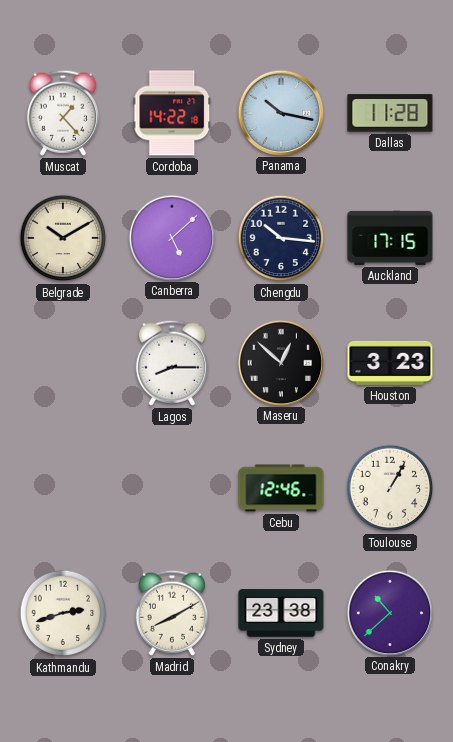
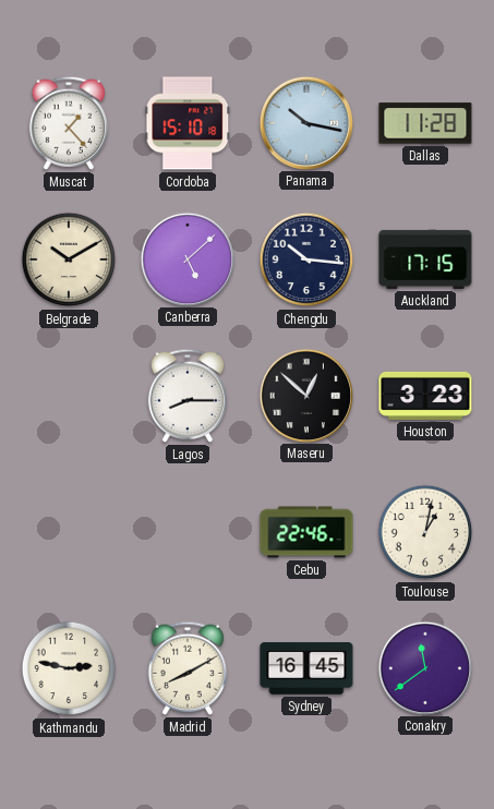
Cordoba: 14:22 -> 15:10
Cebu: 12:46 -> 22:46
Toulouse: 1:05 -> 1:02
Kathmandu: 2:42 -> 2:47
Sydney: 23:38 -> 16:45
Conakry: 10:38 -> 11:39
